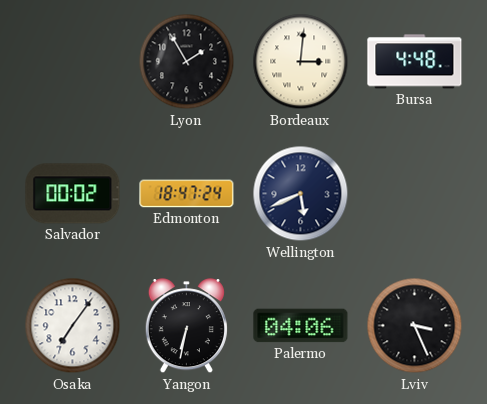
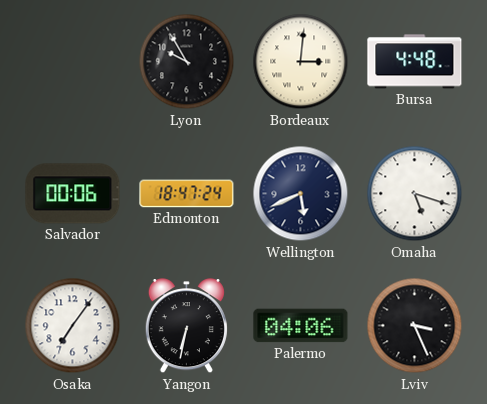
Lyon: 1:55 -> 9:55
Salvador: 00:02 -> 00:06
Omaha: none -> 5:18
